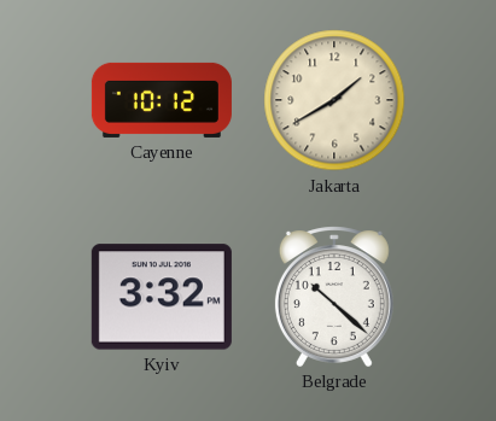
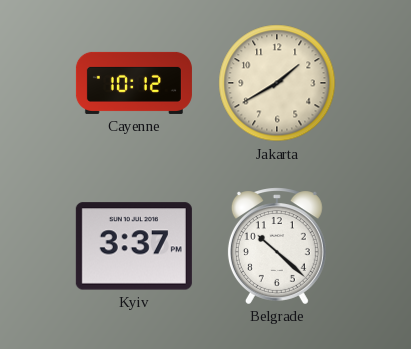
Kyiv: 3:32 -> 3:37
